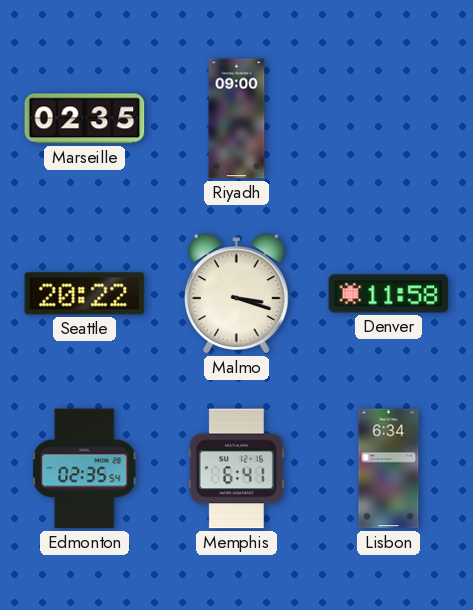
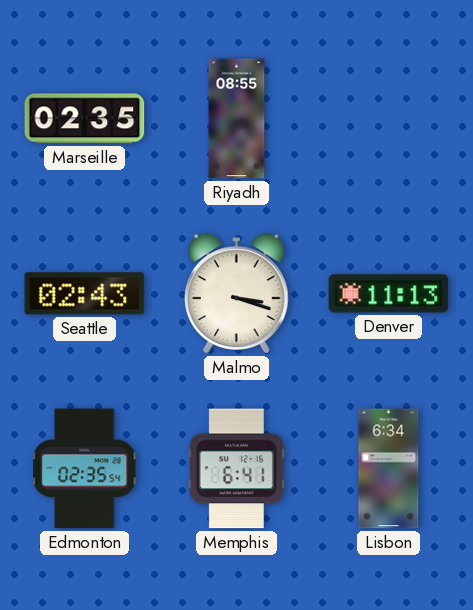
Riyadh: 09:00 -> 08:55
Seattle: 20:22 -> 02:43
Denver: 11:58 -> 11:13
